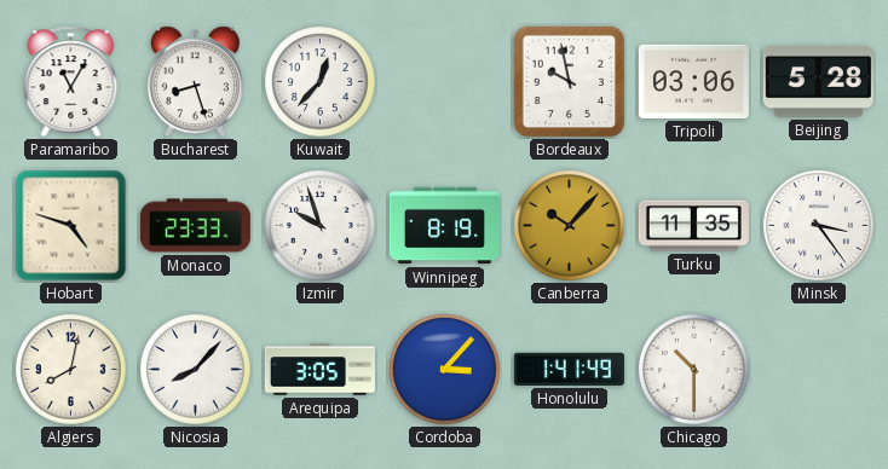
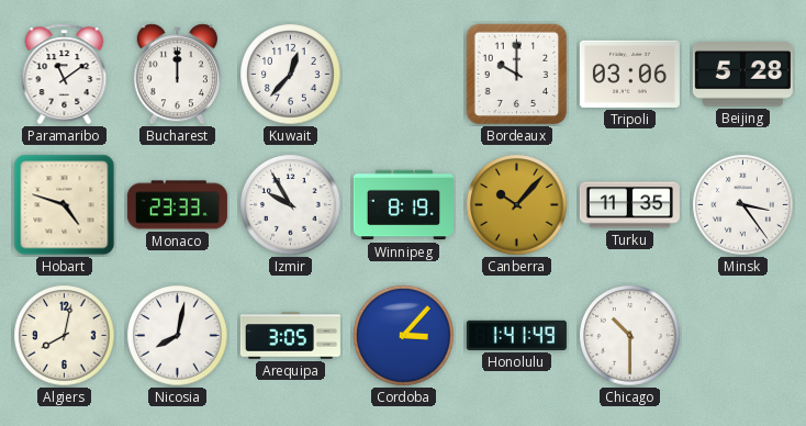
Paramaribo: 11:05 -> 11:09
Bucharest: 8:27 -> 12:00
Bordeaux: 9:58 -> 10:00
Izmir: 9:57 -> 9:55
Nicosia: 8:07 -> 8:02
